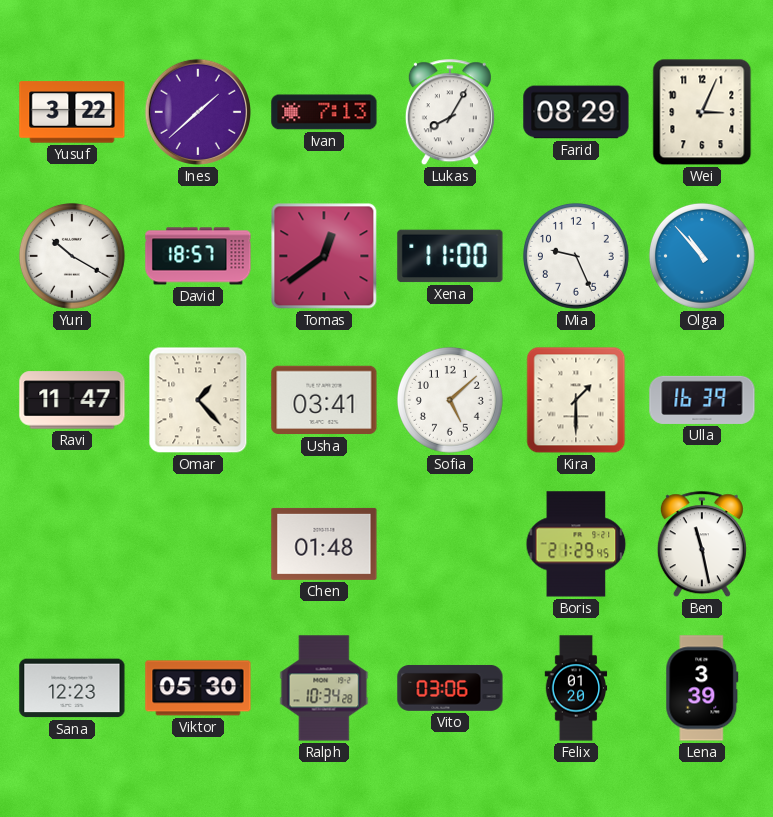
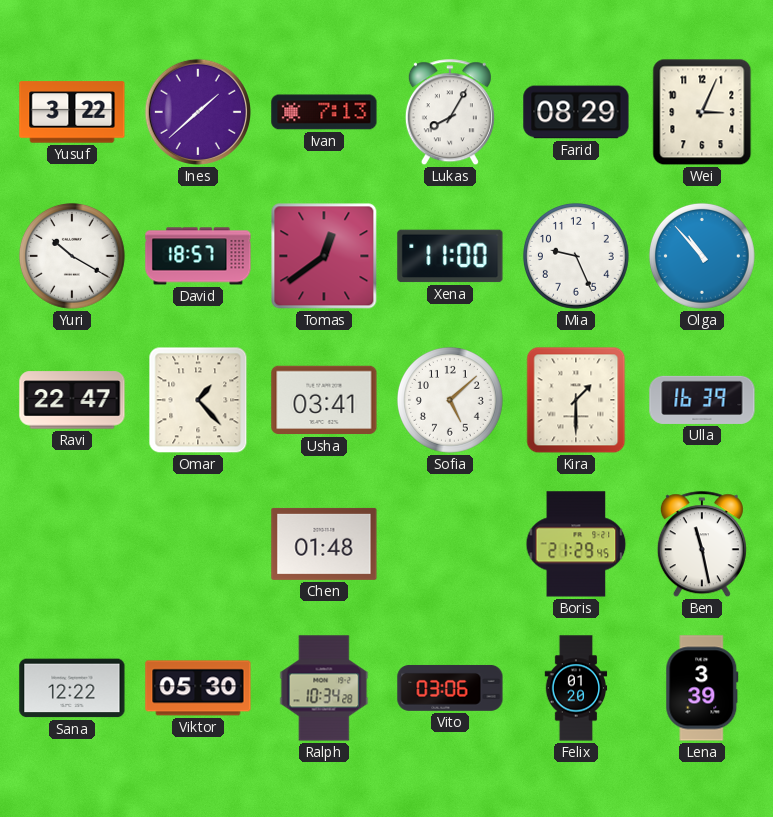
Ravi: 11:47 -> 22:47
Sana: 12:23 -> 12:22
